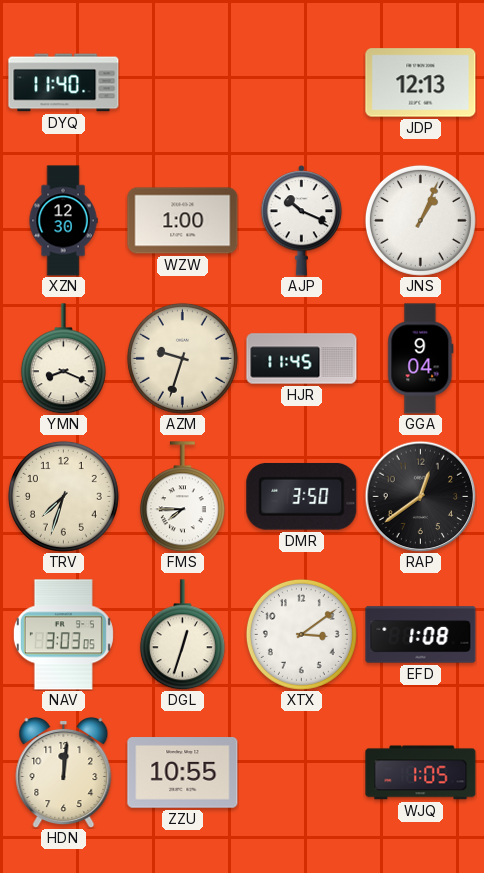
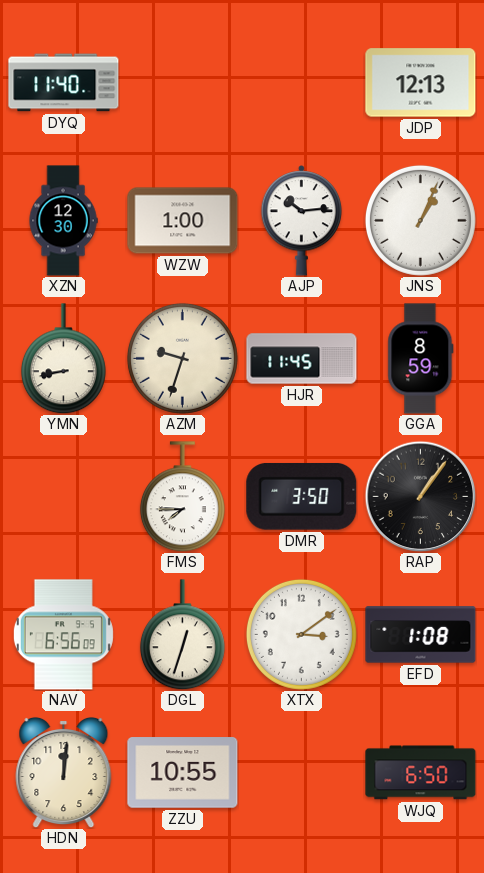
AJP: 10:19 -> 10:14
YMN: 8:19 -> 8:43
GGA: 9:04 -> 8:59
TRV: 7:33 -> none
RAP: 12:39 -> 1:06
NAV: 3:03 -> 6:56
WJQ: 1:05 -> 6:50
